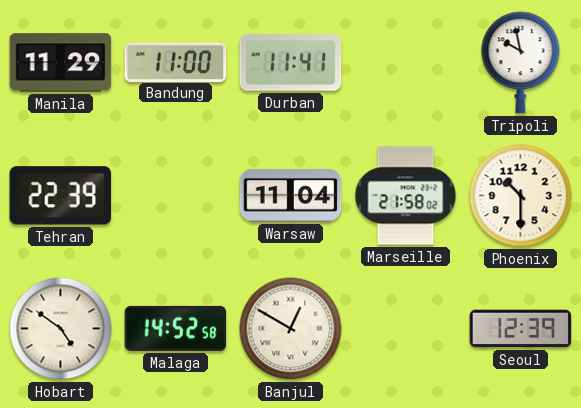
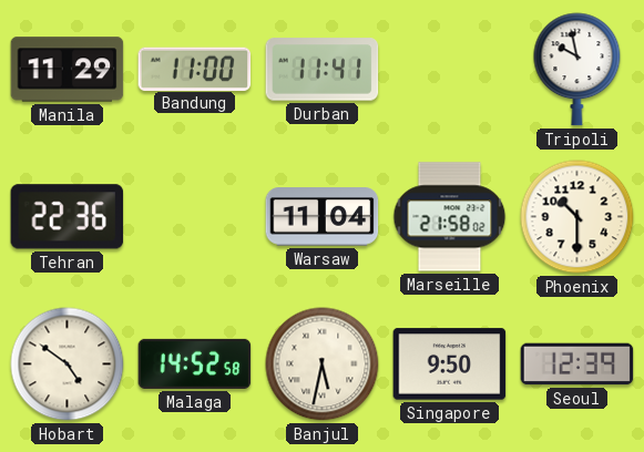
Tehran: 22:39 -> 22:36
Banjul: 12:50 -> 5:32
Singapore: none -> 9:50
